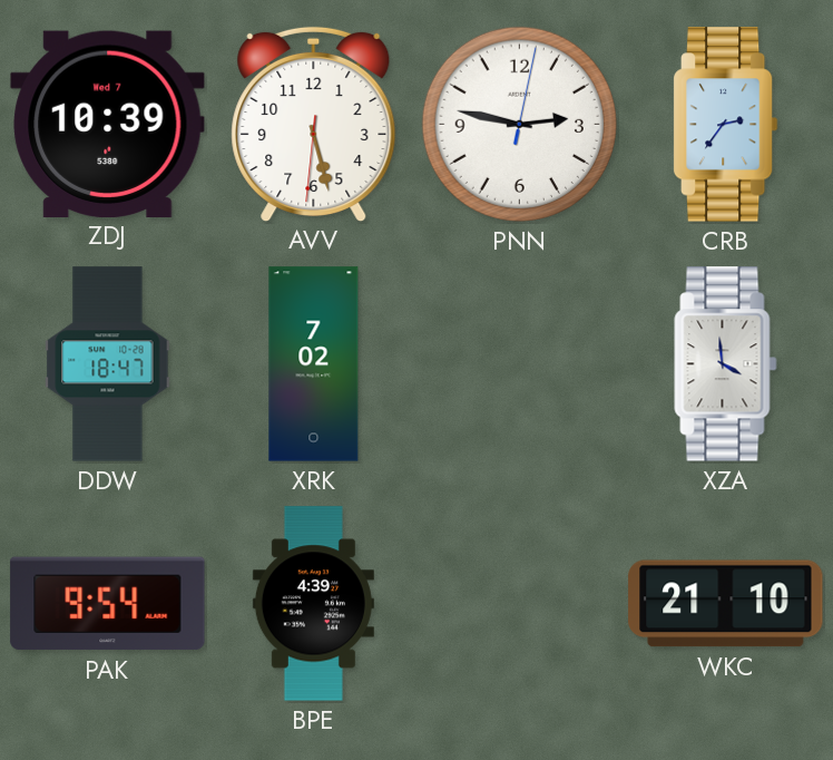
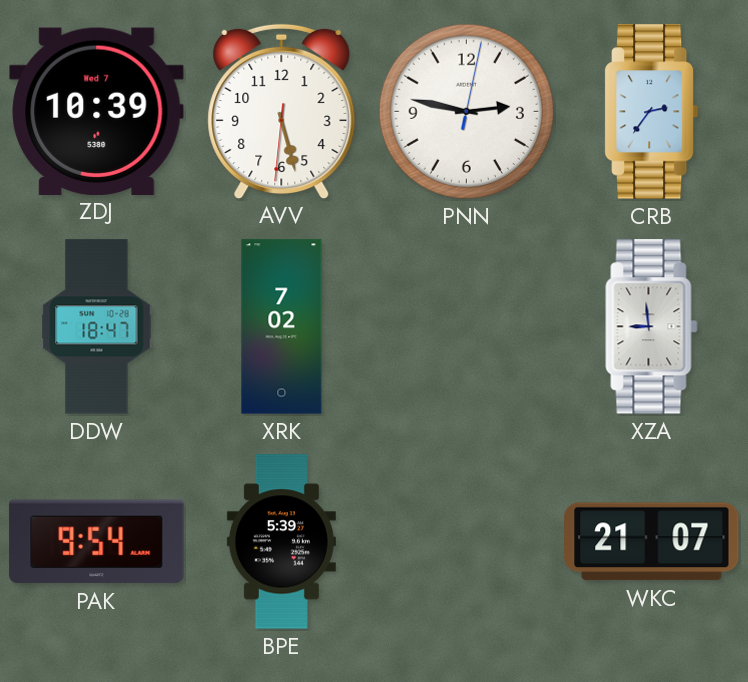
XZA: 3:59 -> 8:59
BPE: 4:39 -> 5:39
WKC: 21:10 -> 21:07
